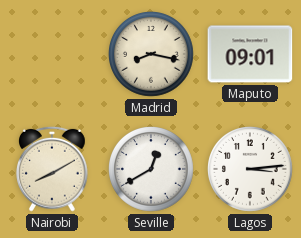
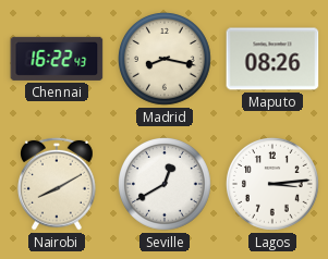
Chennai: none -> 16:22
Maputo: 09:01 -> 08:26
